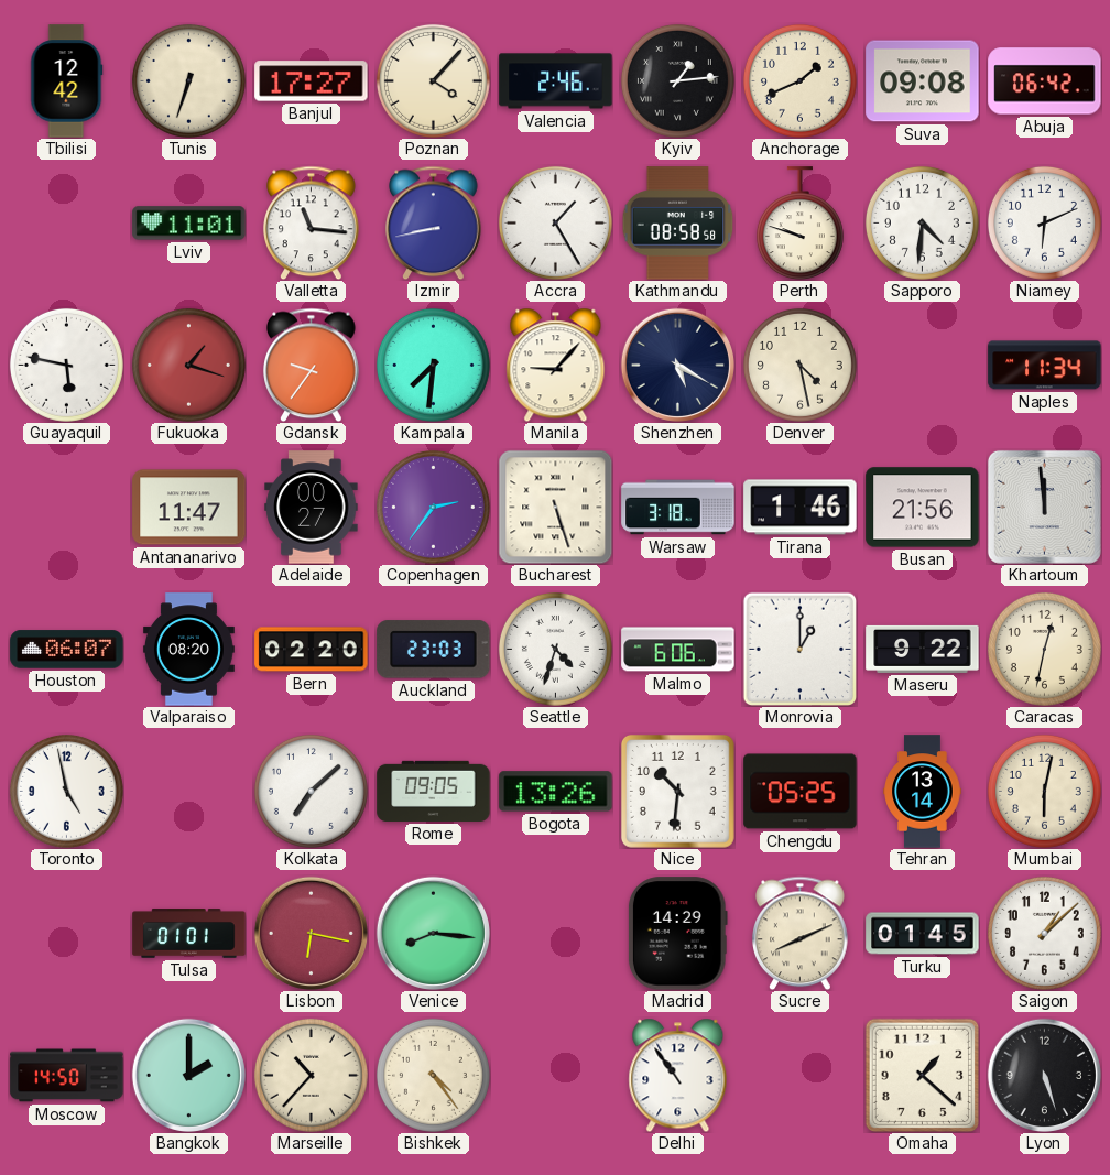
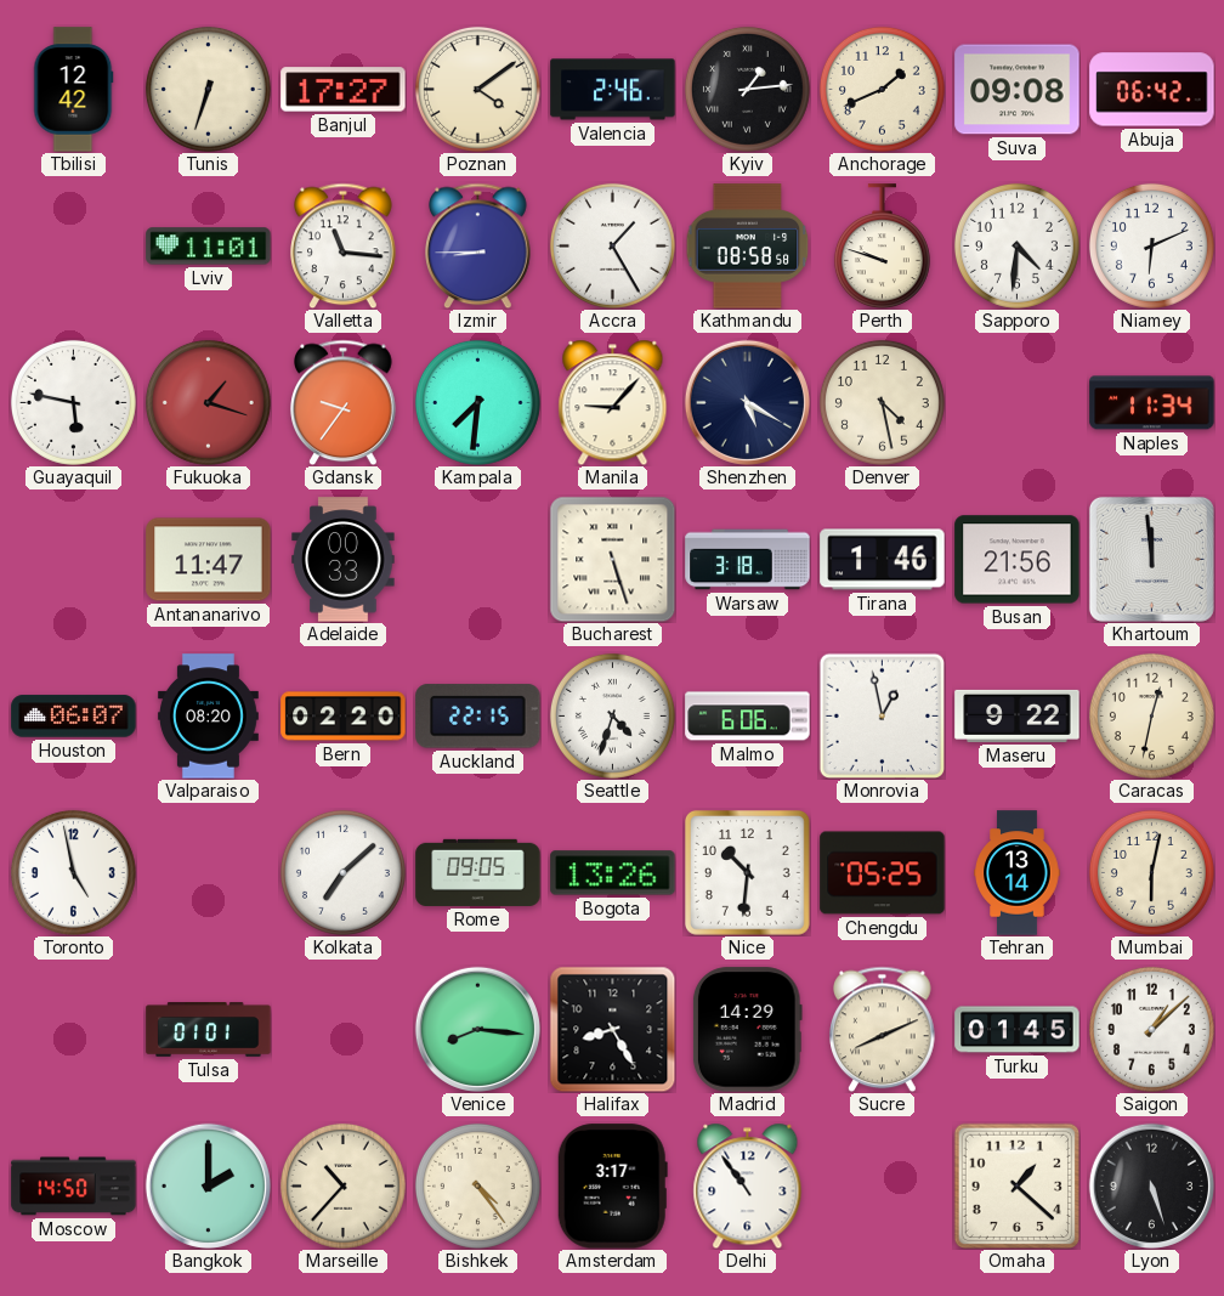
Poznan: 4:07 -> 4:09
Izmir: 8:43 -> 8:45
Adelaide: 00:27 -> 00:33
Copenhagen: 2:36 -> none
Auckland: 23:03 -> 22:15
Monrovia: 1:00 -> 12:58
Lisbon: 6:17 -> none
Halifax: none -> 8:25
Amsterdam: none -> 3:17
